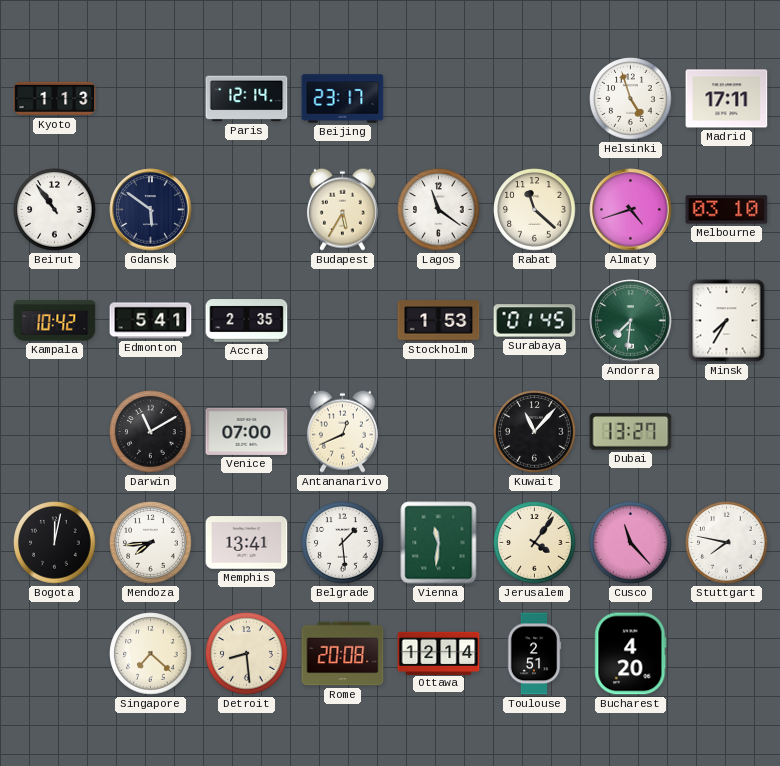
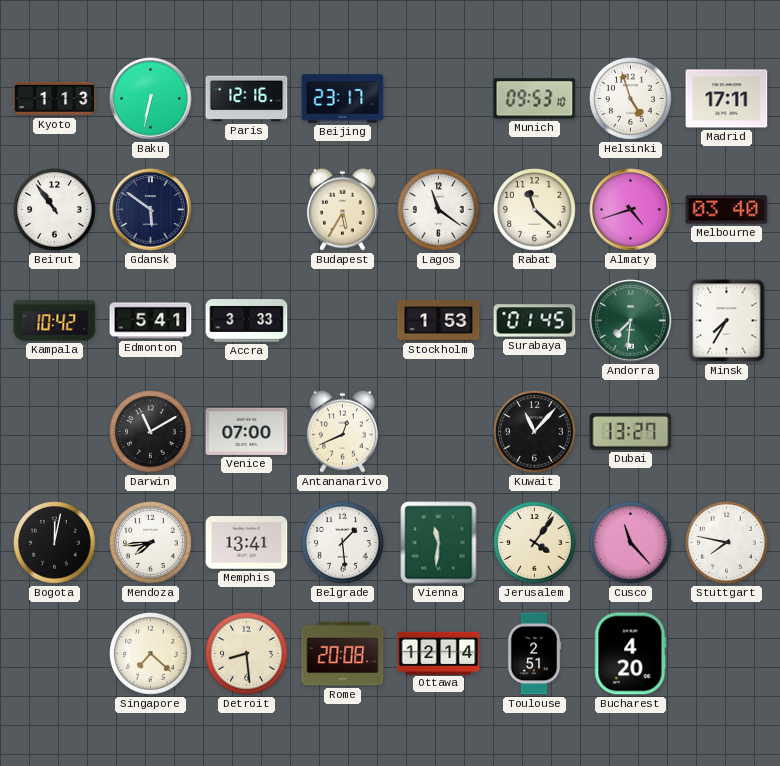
Baku: none -> 6:32
Paris: 12:14 -> 12:16
Munich: none -> 09:53
Melbourne: 03:10 -> 03:40
Accra: 2:35 -> 3:33
